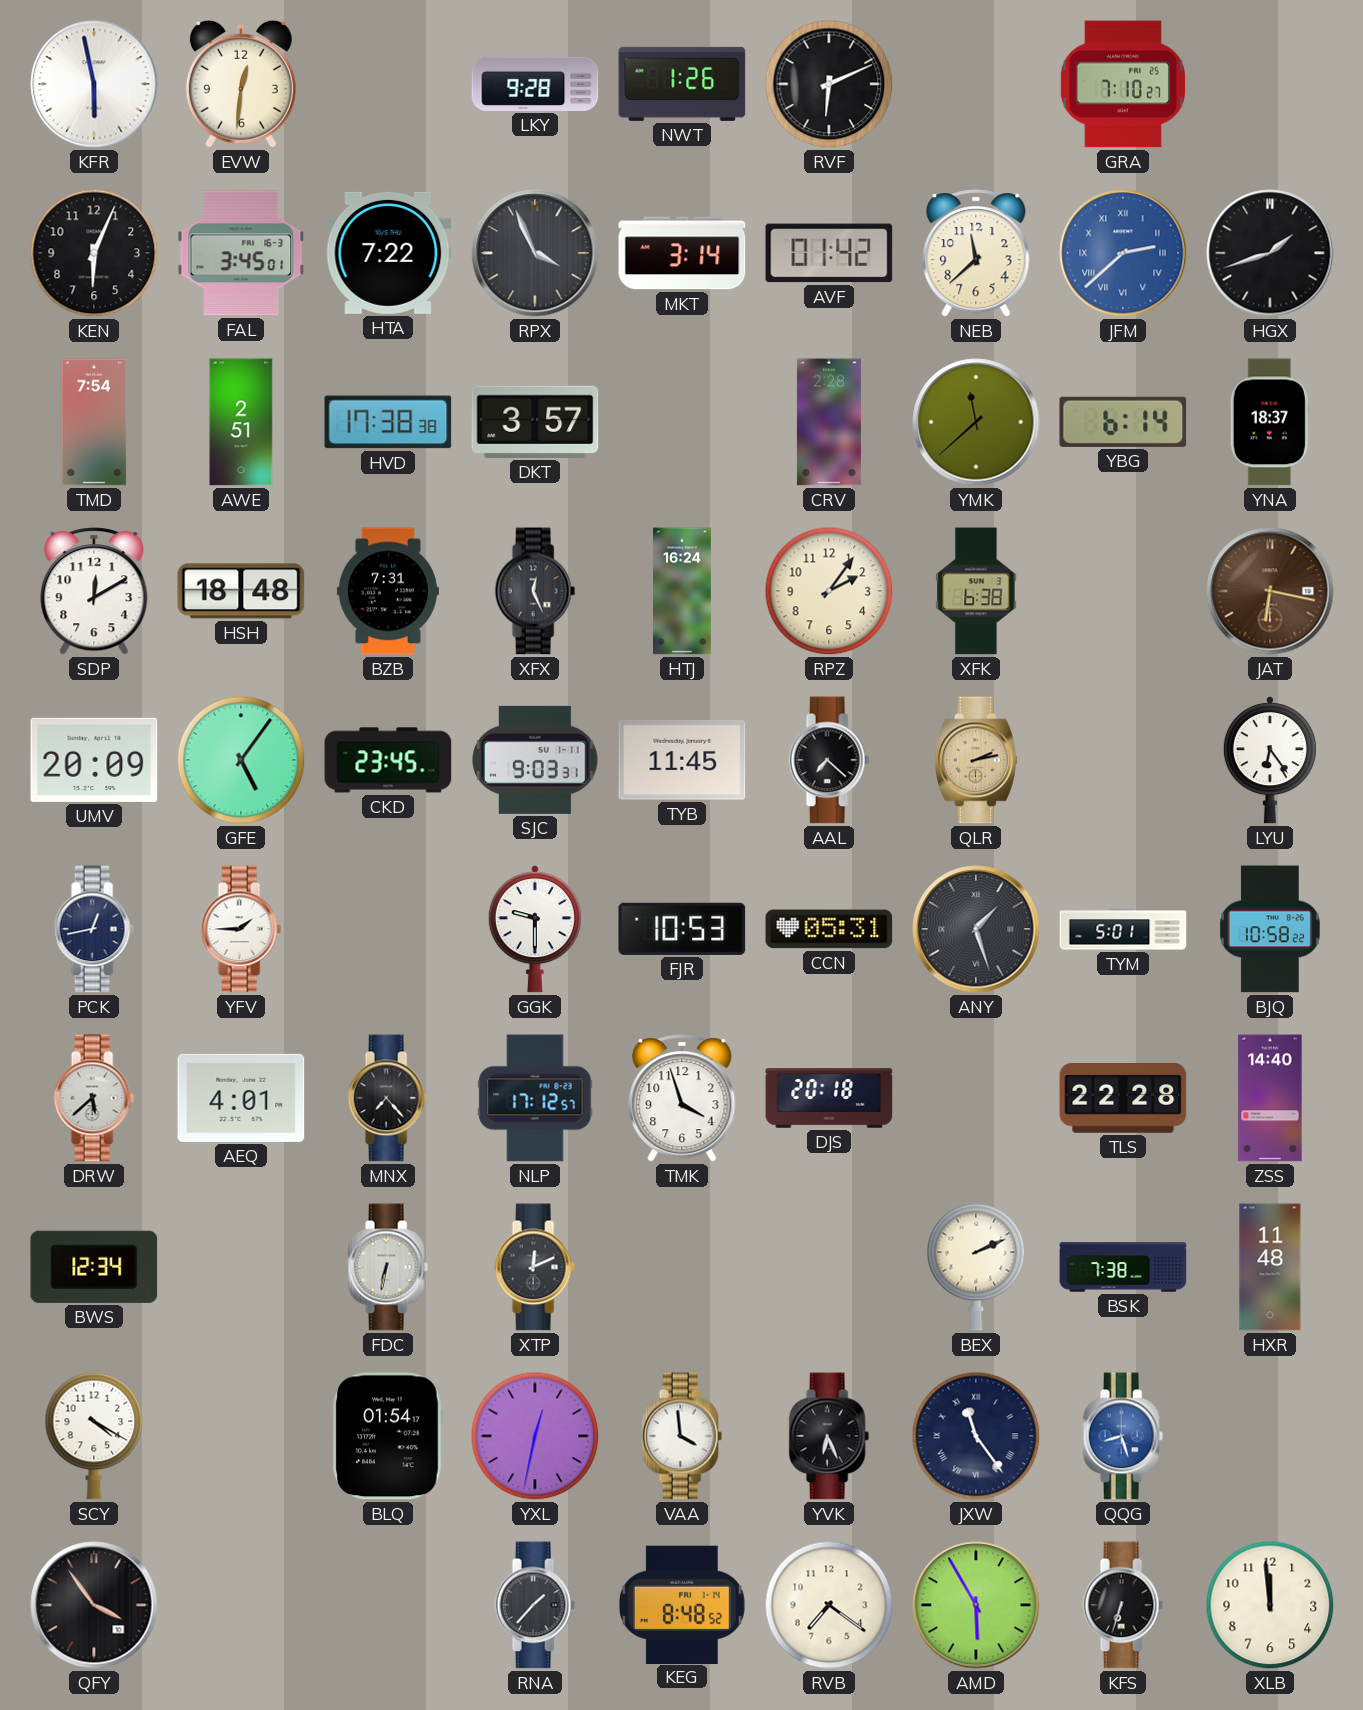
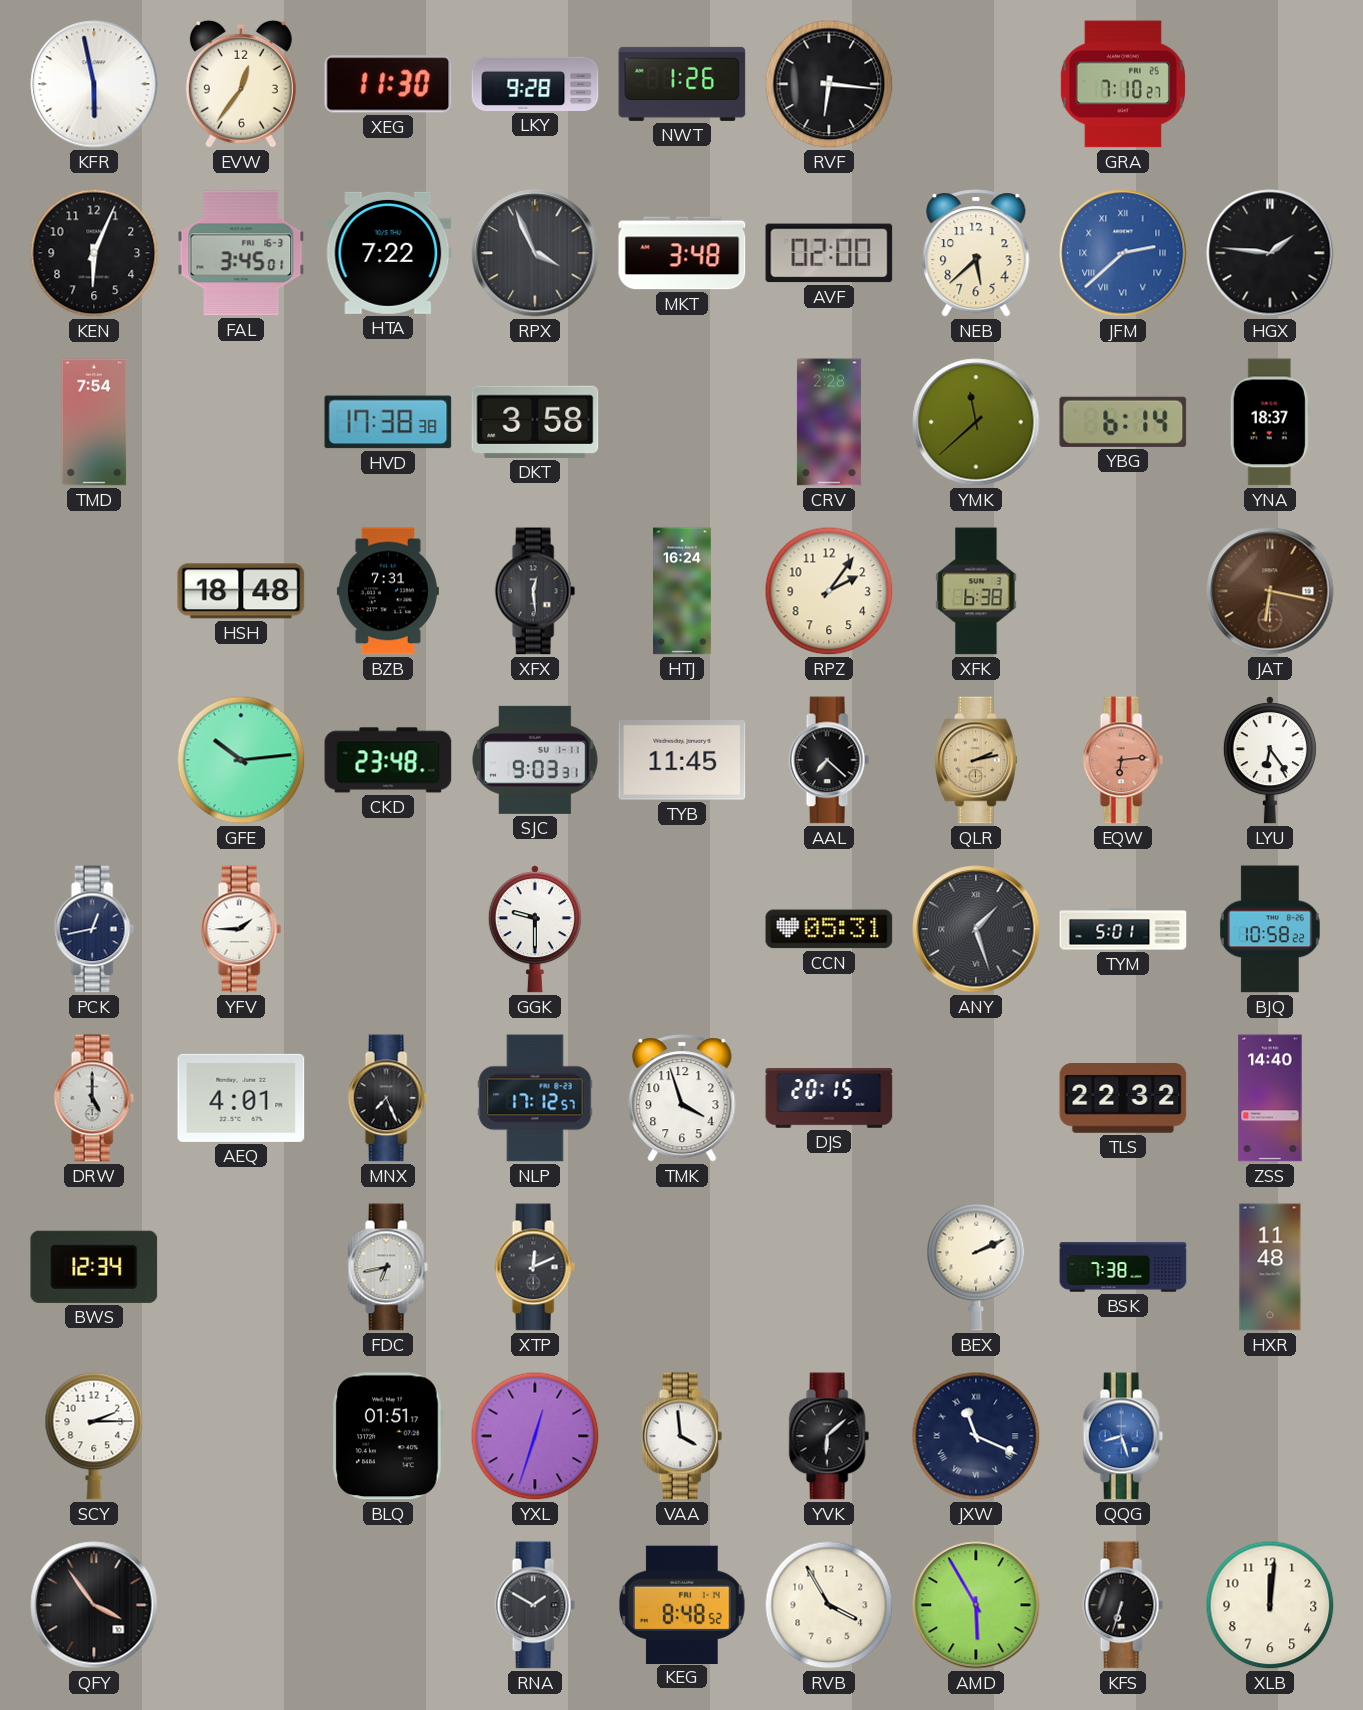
EVW: 12:31 -> 12:36
XEG: none -> 11:30
RVF: 6:11 -> 6:16
MKT: 3:14 -> 3:48
AVF: 01:42 -> 02:00
NEB: 11:38 -> 5:38
HGX: 1:42 -> 1:46
AWE: 2:51 -> none
DKT: 3:57 -> 3:58
SDP: 12:10 -> none
XFX: 12:26 -> 12:29
UMV: 20:09 -> none
GFE: 5:06 -> 10:14
CKD: 23:45 -> 23:48
EQW: none -> 6:14
FJR: 10:53 -> none
DRW: 5:38 -> 5:00
MNX: 7:23 -> 7:26
DJS: 20:18 -> 20:15
TLS: 22:28 -> 22:32
FDC: 6:32 -> 6:43
SCY: 4:20 -> 2:15
BLQ: 01:54 -> 01:51
YXL: 12:32 -> 12:33
YVK: 6:26 -> 6:08
JXW: 11:24 -> 11:19
RNA: 1:37 -> 1:50
RVB: 7:21 -> 3:55
XLB: 11:59 -> 12:01
